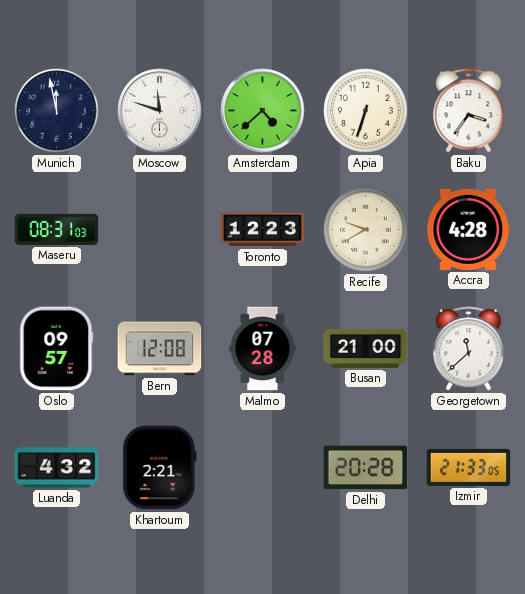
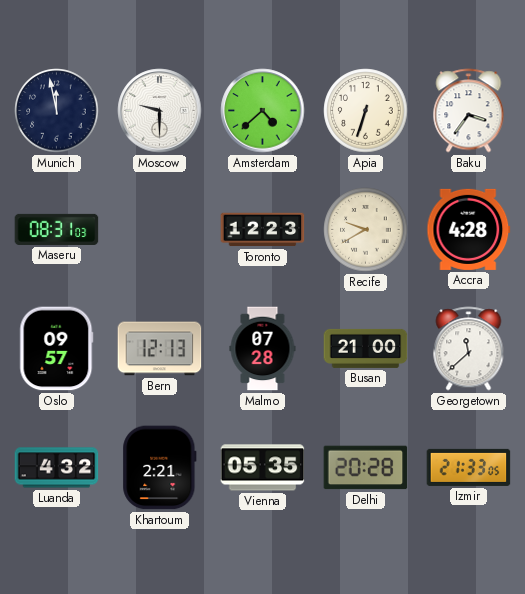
Moscow: 11:48 -> 9:30
Bern: 12:08 -> 12:13
Vienna: none -> 05:35
